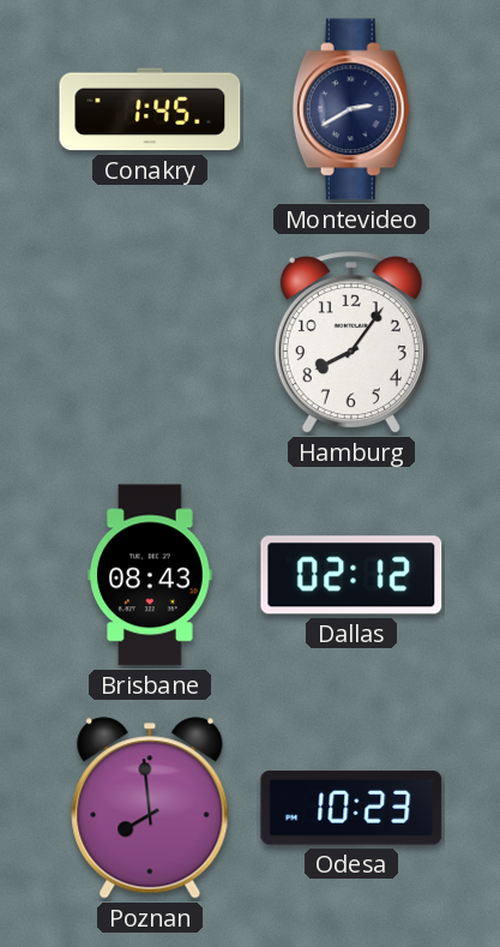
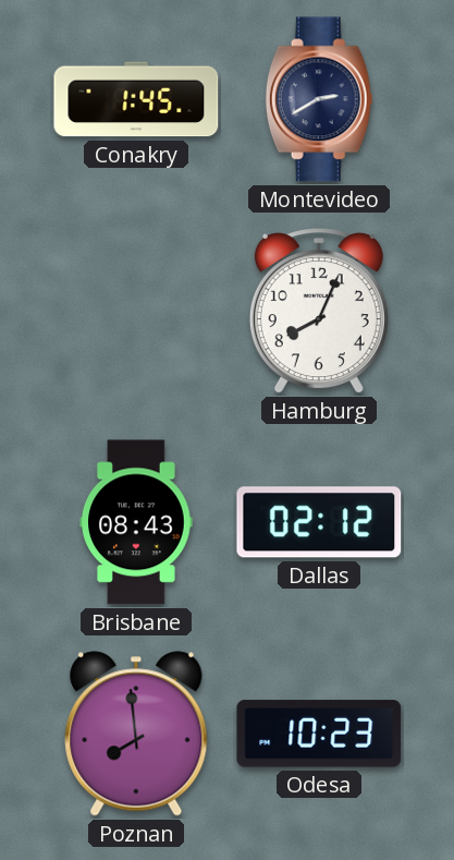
Hamburg: 8:06 -> 8:04
